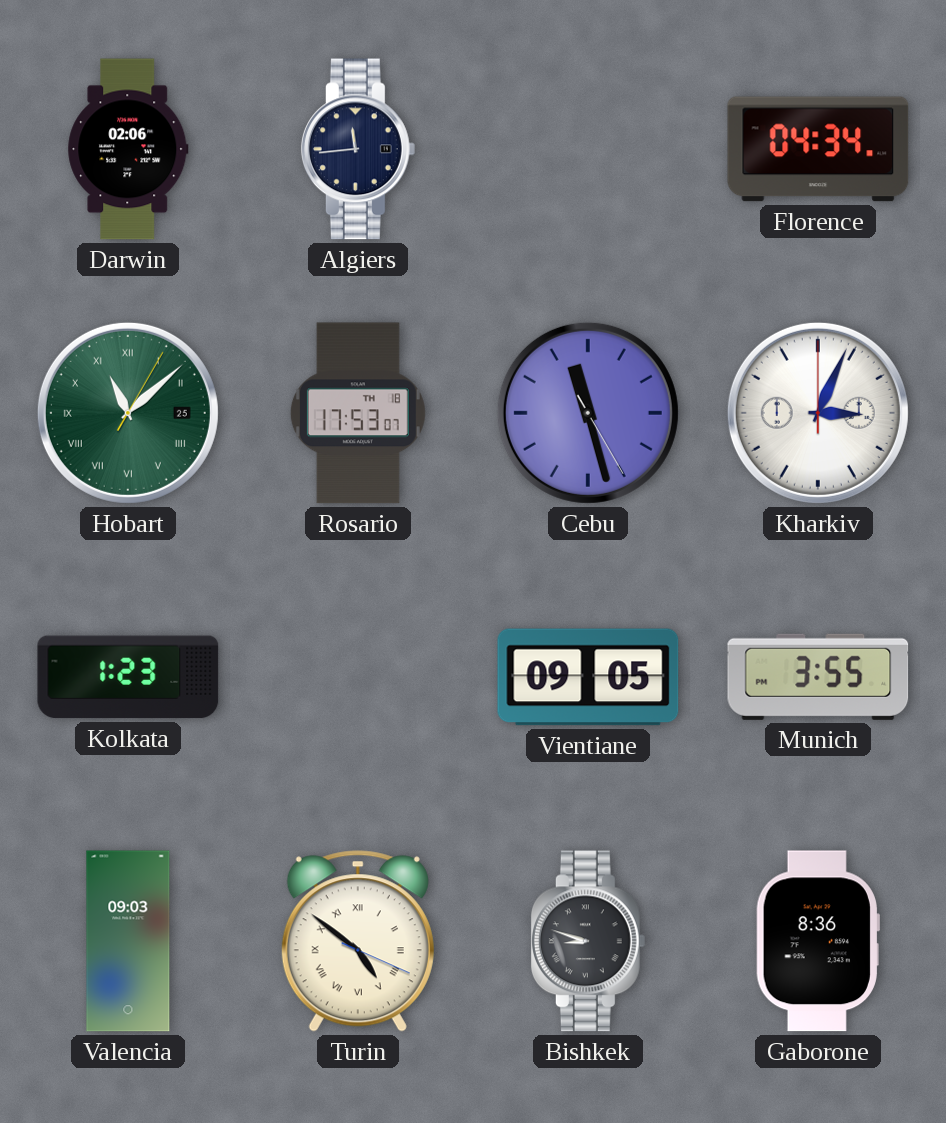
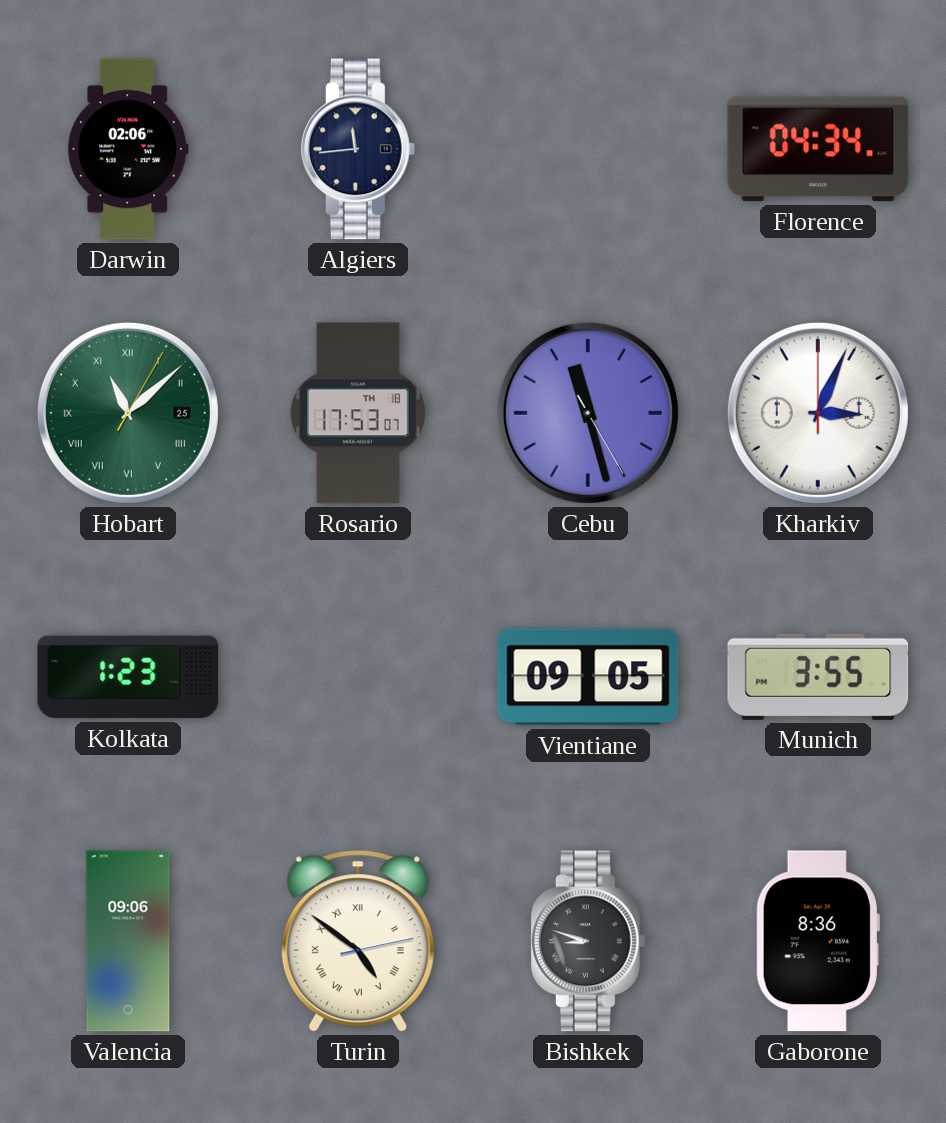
Valencia: 09:03 -> 09:06
Turin: 4:51:19 -> 4:51:13
